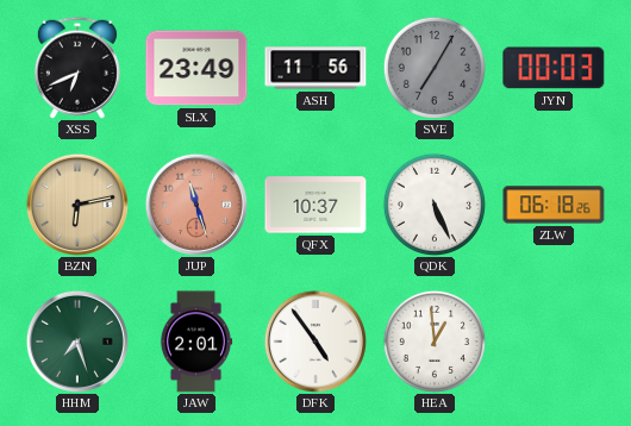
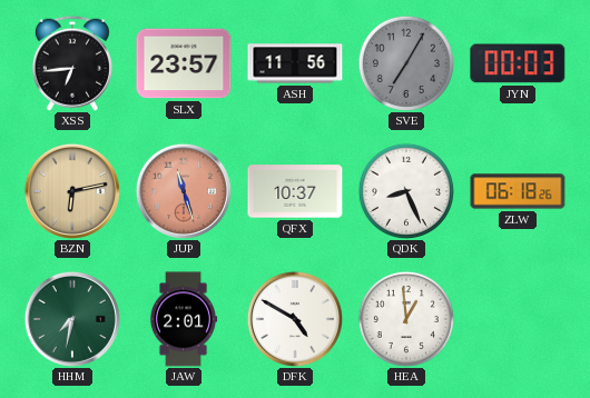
XSS: 6:41 -> 6:44
SLX: 23:49 -> 23:57
QDK: 5:26 -> 8:26
HHM: 7:27 -> 7:32
DFK: 4:54 -> 4:50
